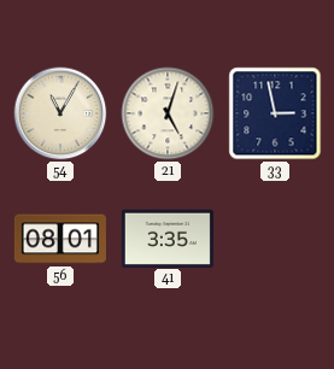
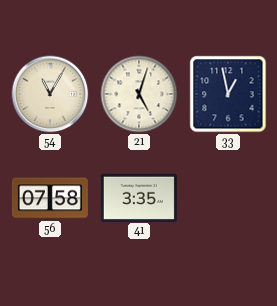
33: 2:58 -> 12:58
56: 08:01 -> 07:58
